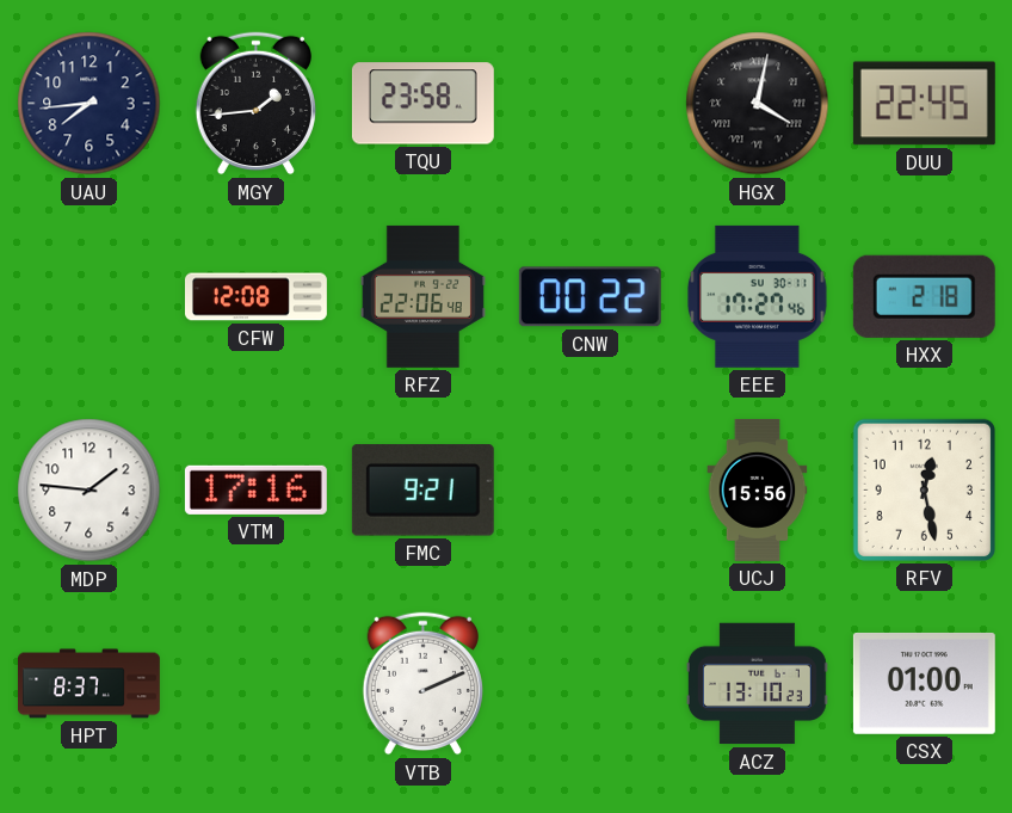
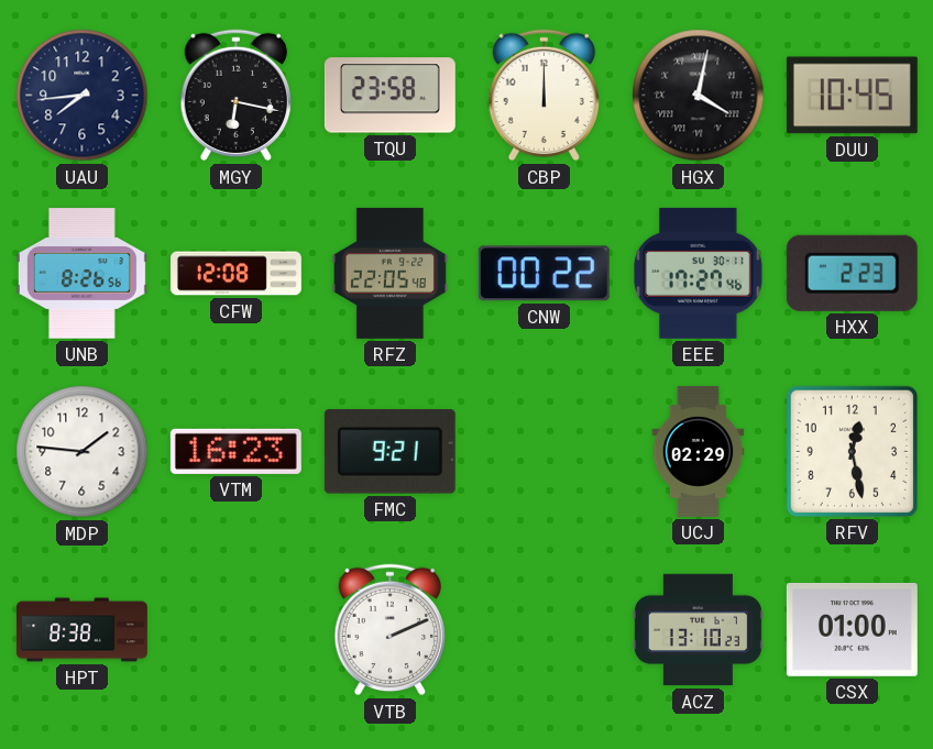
MGY: 1:44 -> 6:17
CBP: none -> 12:00
DUU: 22:45 -> 10:45
UNB: none -> 8:26
RFZ: 22:06 -> 22:05
HXX: 2:18 -> 2:23
VTM: 17:16 -> 16:23
UCJ: 15:56 -> 02:29
HPT: 8:37 -> 8:38
